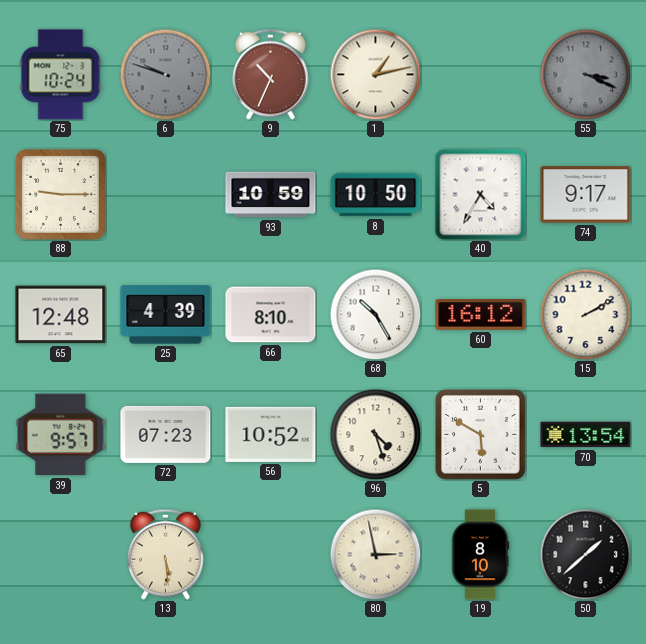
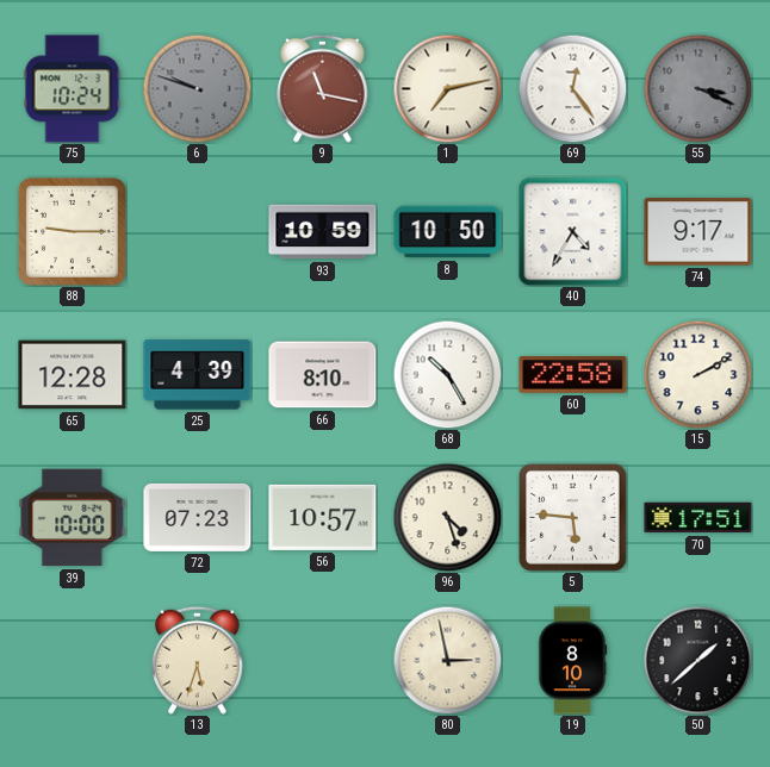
9: 10:34 -> 11:17
1: 1:13 -> 7:13
69: none -> 12:24
65: 12:48 -> 12:28
60: 16:12 -> 22:58
39: 9:57 -> 10:00
56: 10:52 -> 10:57
5: 5:50 -> 5:46
70: 13:54 -> 17:51
13: 5:29 -> 5:33
